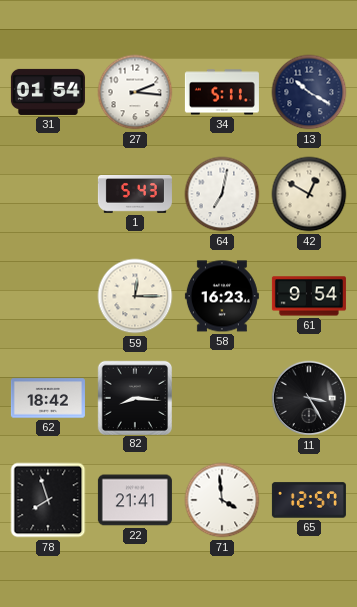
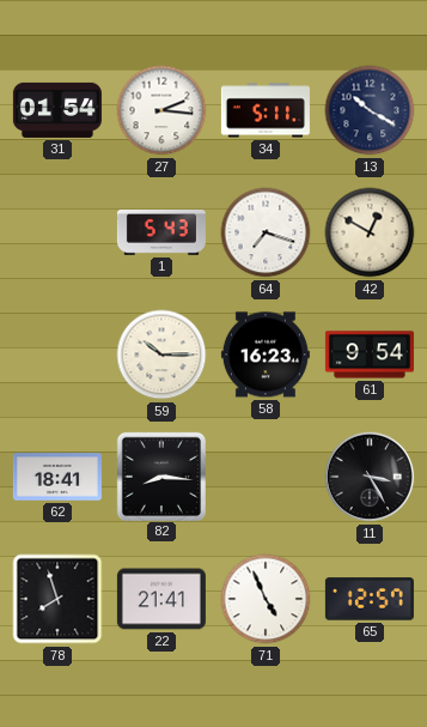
64: 7:02 -> 7:18
59: 12:15 -> 10:15
62: 18:42 -> 18:41
71: 3:59 -> 4:56
